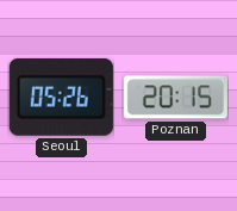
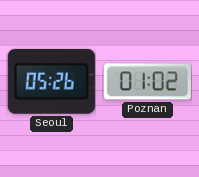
Poznan: 20:15 -> 01:02
